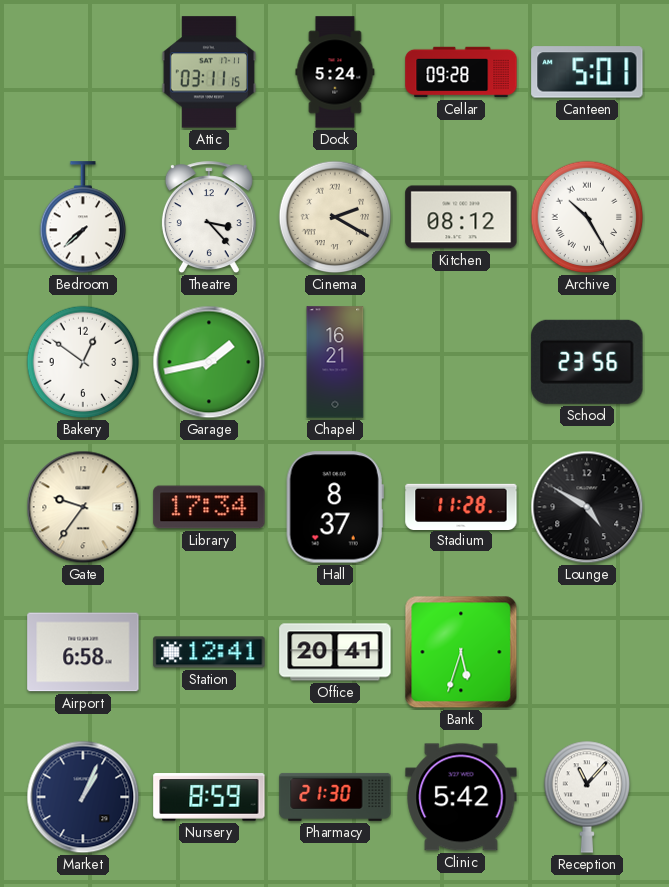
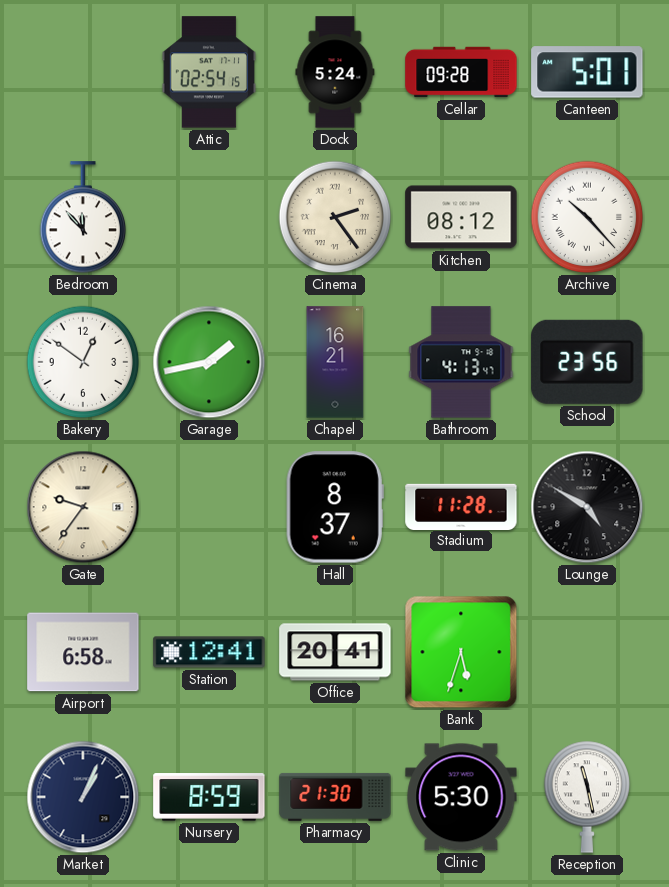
Attic: 03:11 -> 02:54
Bedroom: 7:38 -> 11:53
Theatre: 3:23 -> none
Cinema: 2:20 -> 2:24
Archive: 10:25 -> 10:23
Bathroom: none -> 4:13
Library: 17:34 -> none
Clinic: 5:42 -> 5:30
Reception: 11:07 -> 11:28
